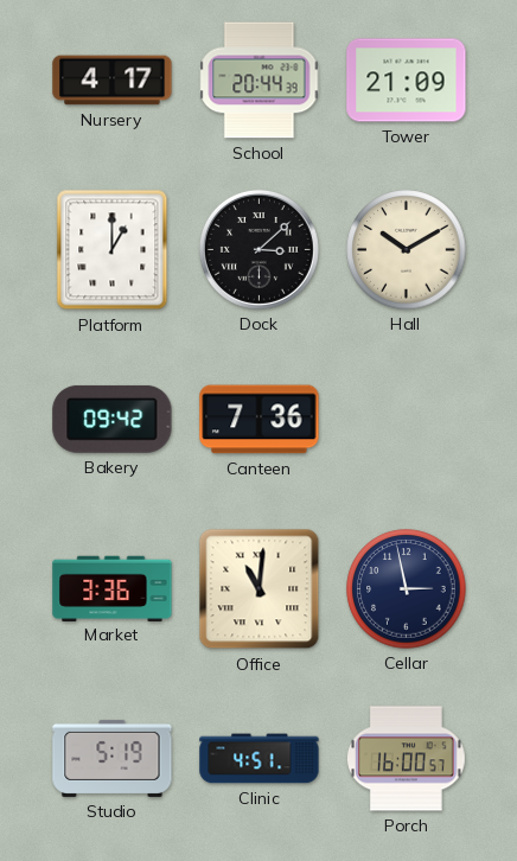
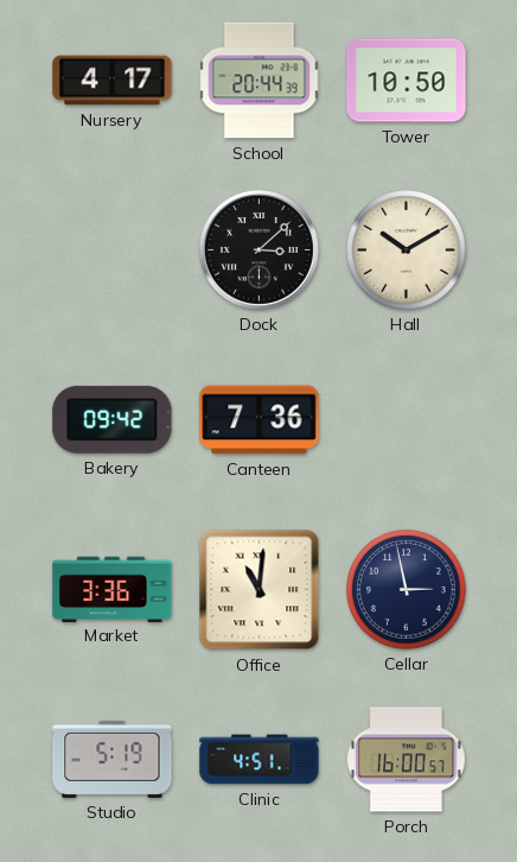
Tower: 21:09 -> 10:50
Platform: 1:00 -> none
